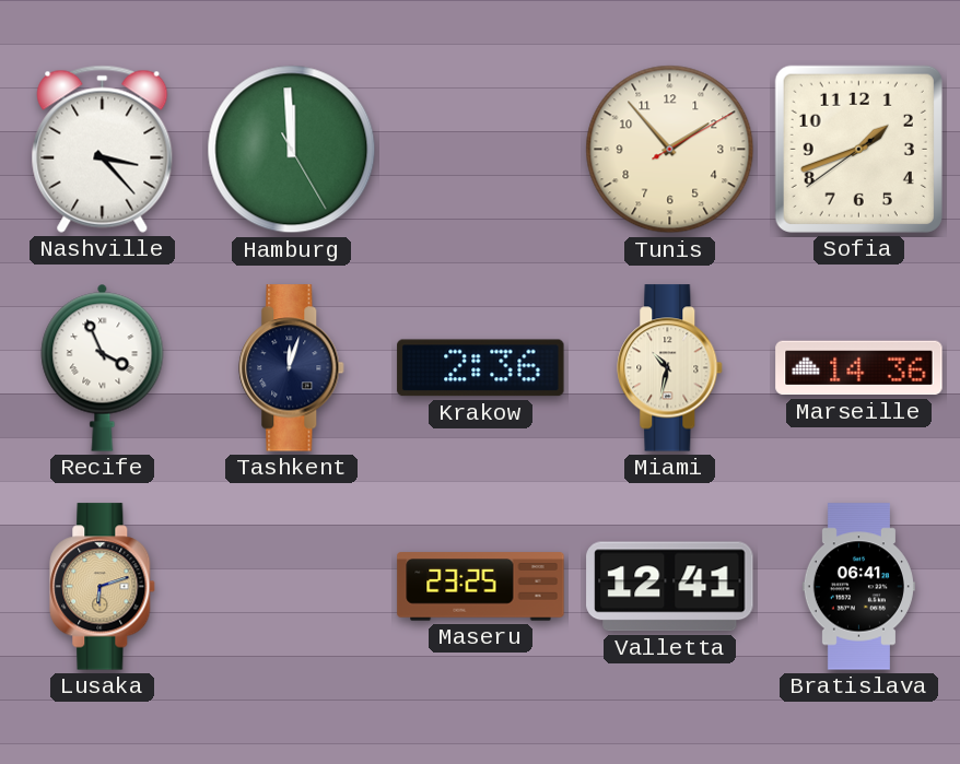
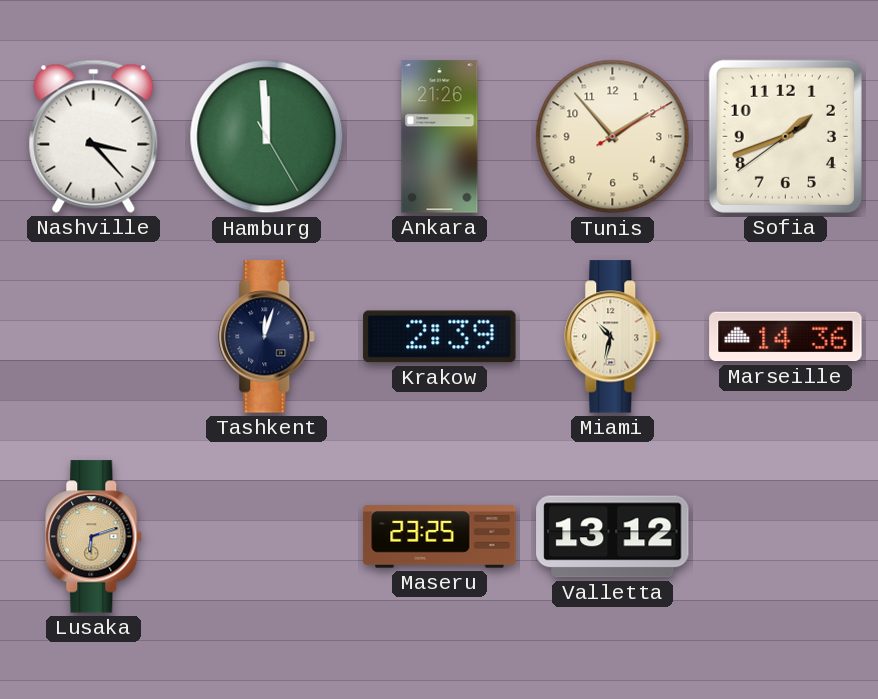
Ankara: none -> 21:26
Recife: 3:56 -> none
Krakow: 2:36 -> 2:39
Valletta: 12:41 -> 13:12
Bratislava: 06:41 -> none
